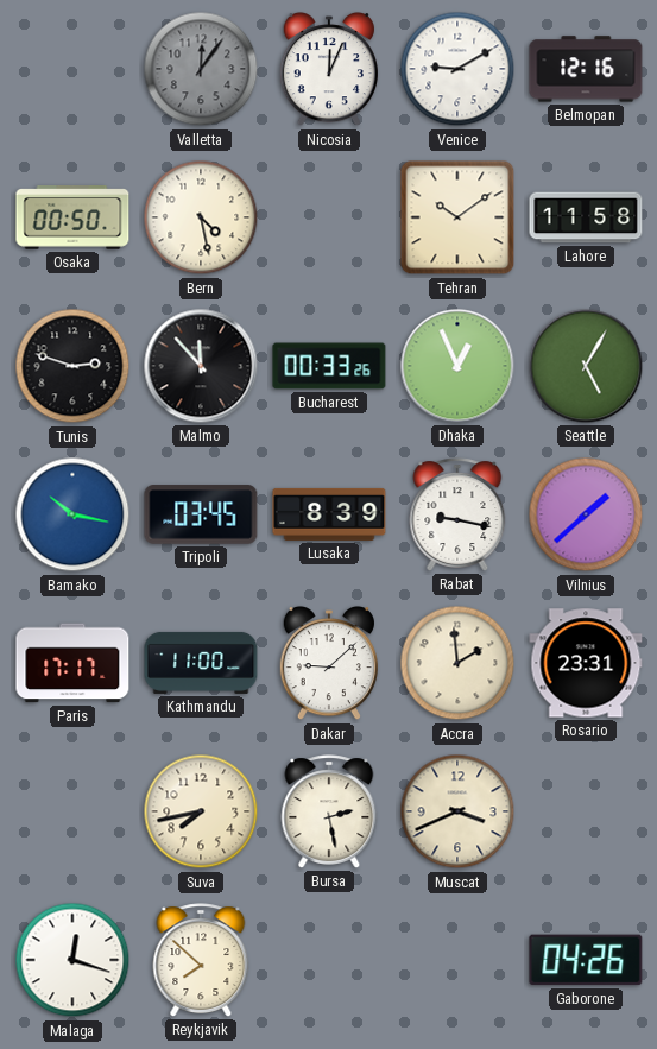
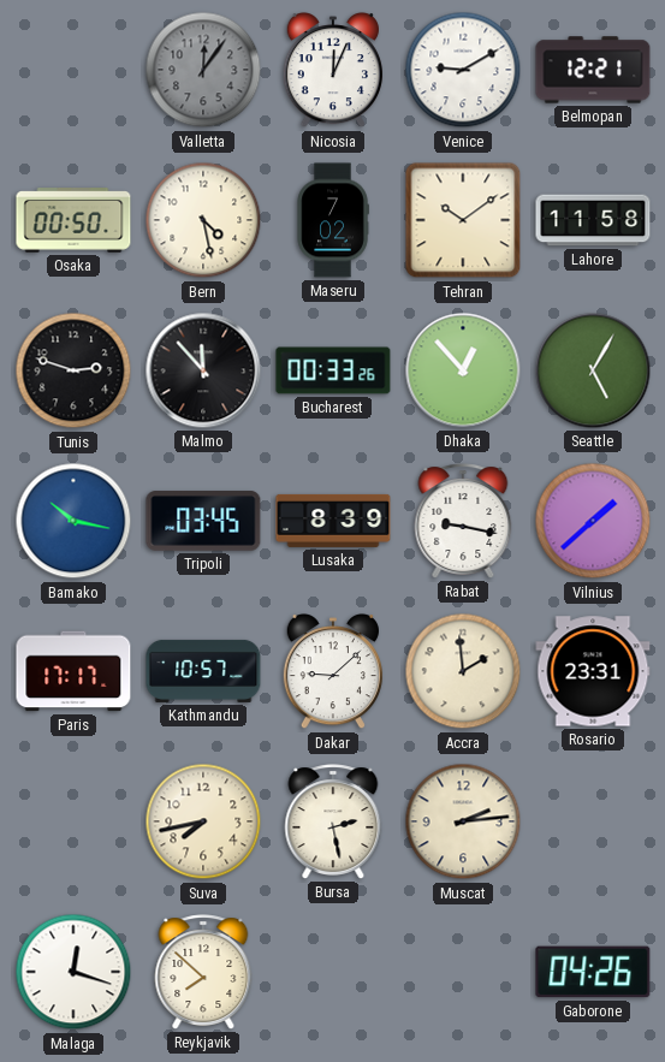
Belmopan: 12:16 -> 12:21
Maseru: none -> 7:02
Dhaka: 12:56 -> 12:53
Kathmandu: 11:00 -> 10:57
Muscat: 3:41 -> 2:14
